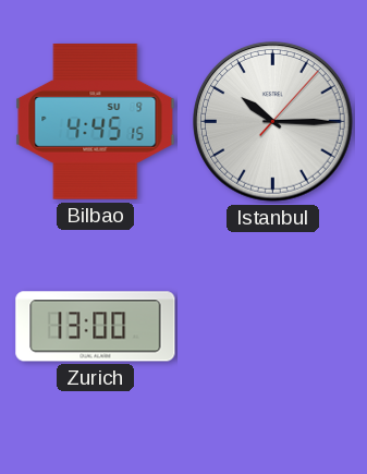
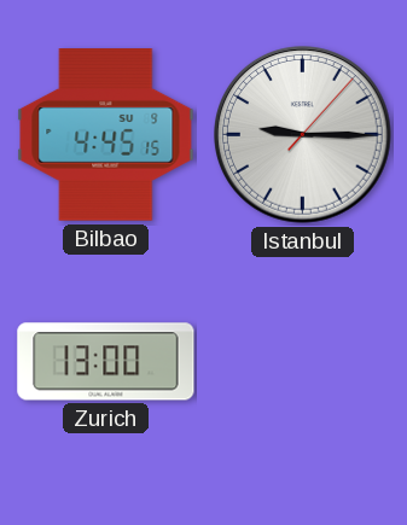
Istanbul: 10:15 -> 9:15
